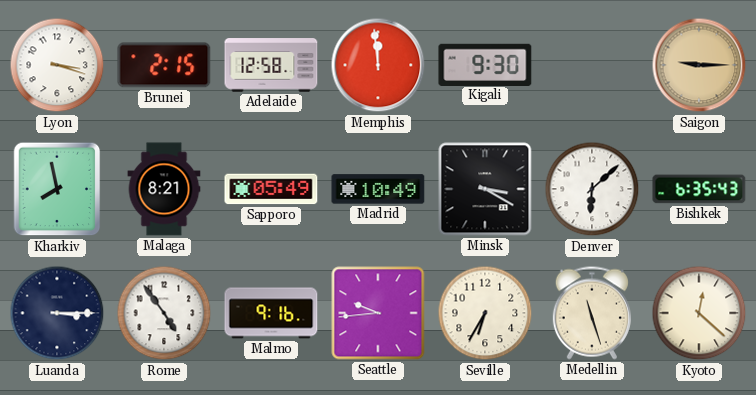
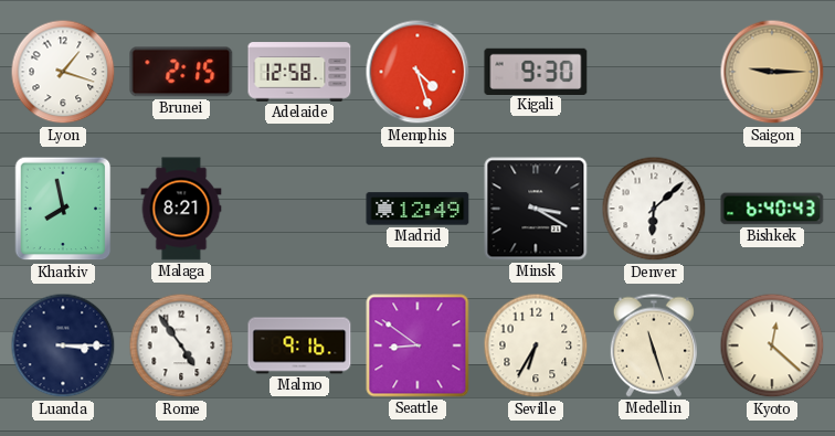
Lyon: 3:18 -> 1:18
Memphis: 11:59 -> 4:27
Sapporo: 05:49 -> none
Madrid: 10:49 -> 12:49
Bishkek: 6:35 -> 6:40
Seattle: 9:44 -> 8:51
